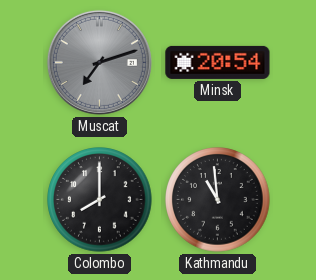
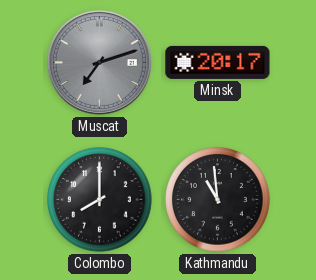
Minsk: 20:54 -> 20:17
